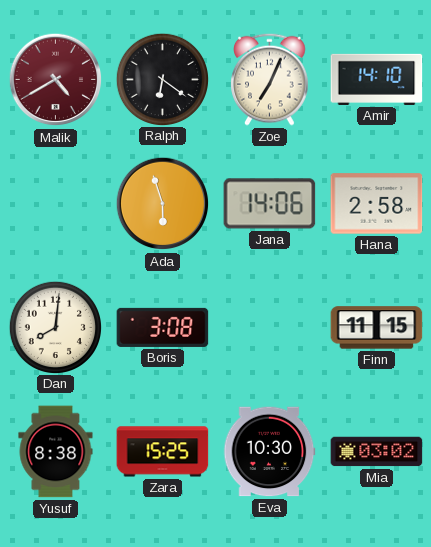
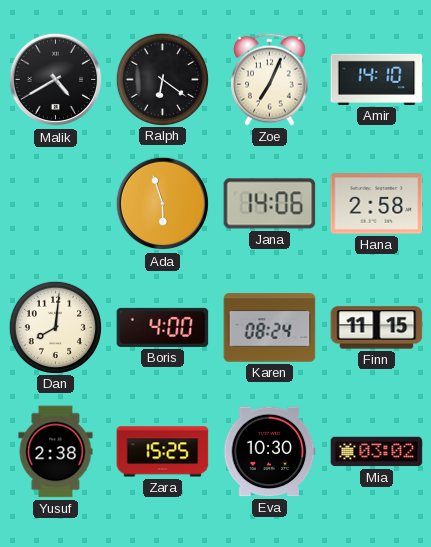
Malik dial: burgundy -> black
Boris: 3:08 -> 4:00
Karen: none -> 08:24
Yusuf: 8:38 -> 2:38
